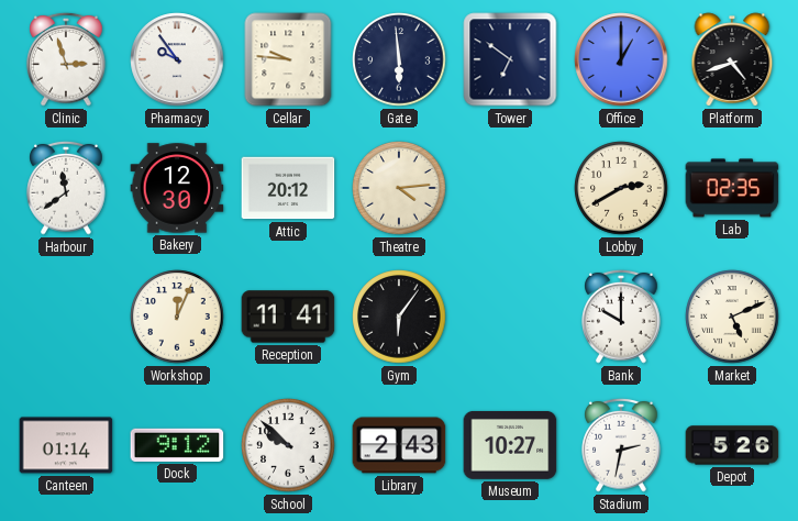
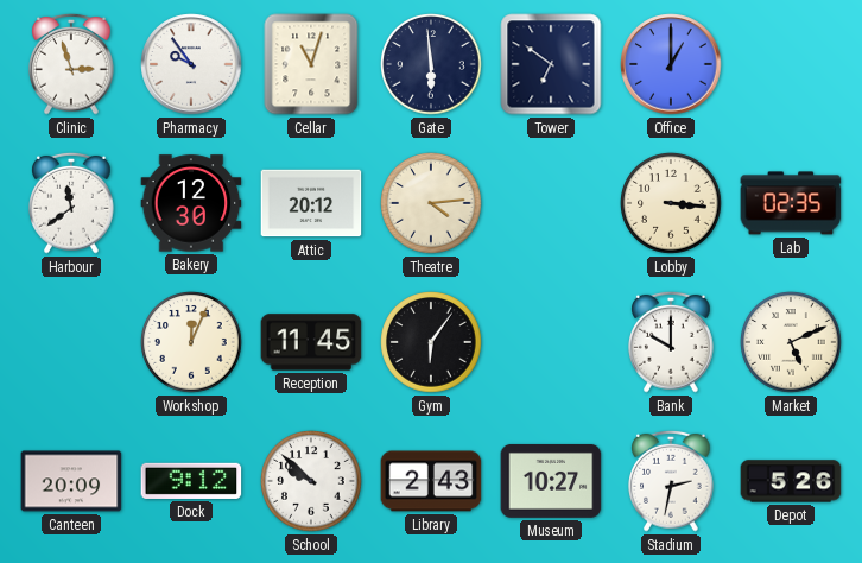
Cellar: 9:46 -> 11:03
Platform: 4:42 -> none
Lobby: 2:40 -> 3:16
Reception: 11:41 -> 11:45
Canteen: 01:14 -> 20:09
